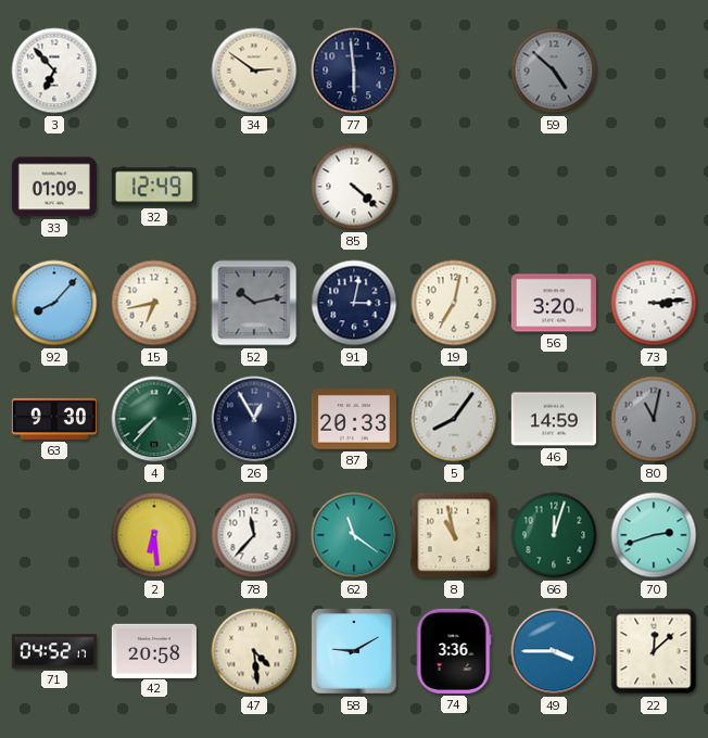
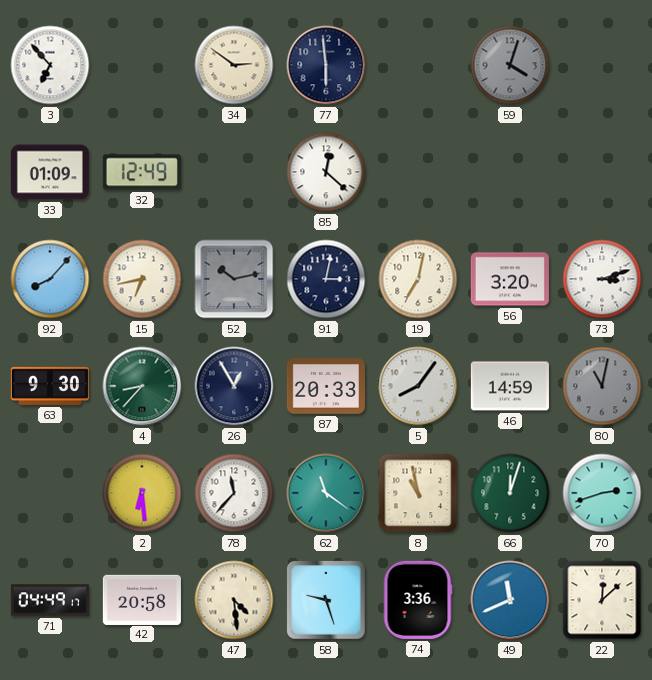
59: 4:52 -> 4:03
85: 4:22 -> 12:22
73: 3:14 -> 3:12
4: 7:37 -> 8:37
71: 04:52 -> 04:49
58: 9:10 -> 9:27
49: 3:45 -> 11:41
